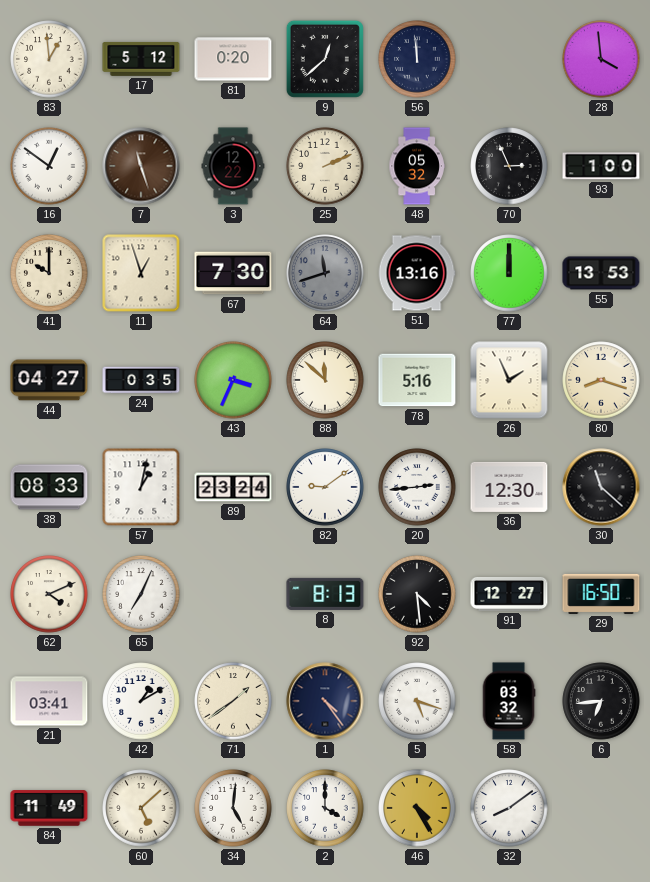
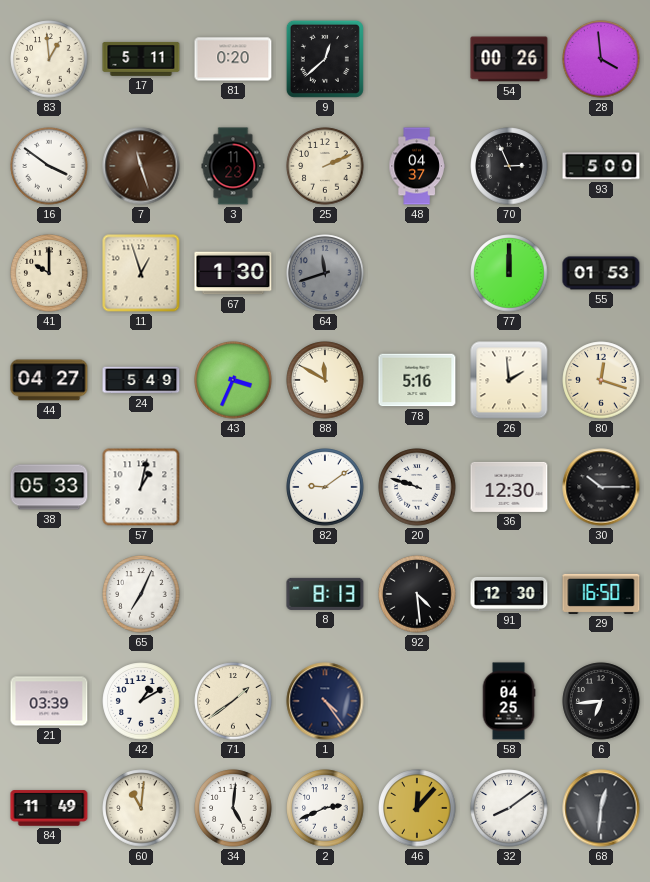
17: 5:12 -> 5:11
56: 11:59 -> none
54: none -> 00:26
16: 12:51 -> 3:51
3: 12:22 -> 11:23
48: 05:32 -> 04:37
93: 1:00 -> 5:00
67: 7:30 -> 1:30
51: 13:16 -> none
55: 13:53 -> 01:53
24: 0:35 -> 5:49
88: 11:52 -> 11:50
26: 1:56 -> 1:59
80: 8:18 -> 12:18
38: 08:33 -> 05:33
89: 23:24 -> none
20: 2:44 -> 9:48
30: 11:22 -> 10:15
62: 4:11 -> none
91: 12:27 -> 12:30
21: 03:41 -> 03:39
5: 5:18 -> none
58: 03:32 -> 04:25
60: 5:08 -> 11:01
2: 4:00 -> 2:41
46: 4:25 -> 12:07
68: none -> 12:31
